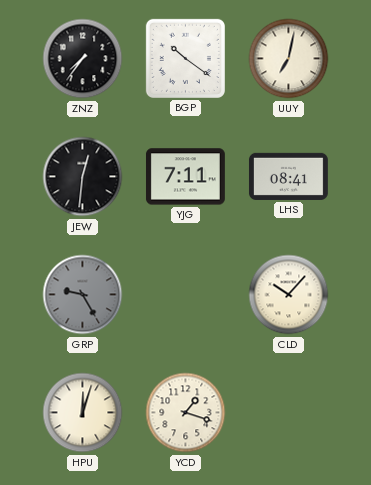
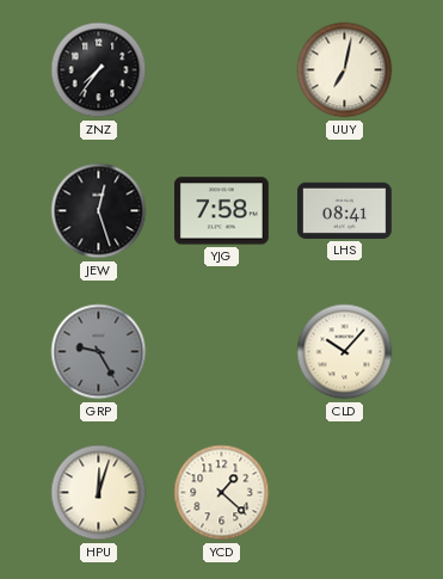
BGP: 10:21 -> none
JEW: 12:31 -> 12:27
YJG: 7:11 -> 7:58
YCD: 1:18 -> 1:22
